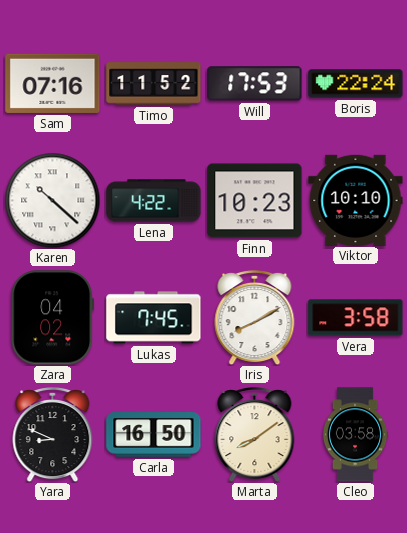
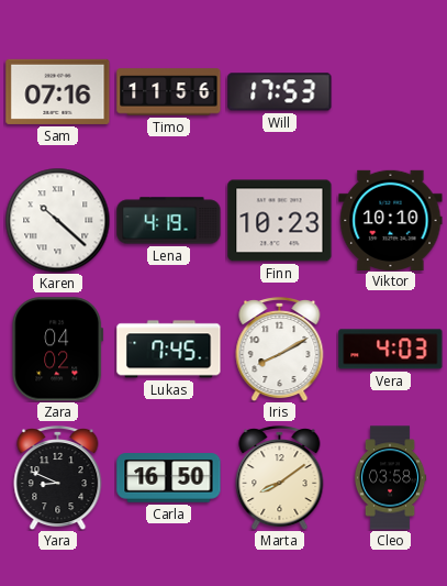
Timo: 11:52 -> 11:56
Boris: 22:24 -> none
Lena: 4:22 -> 4:19
Vera: 3:58 -> 4:03
